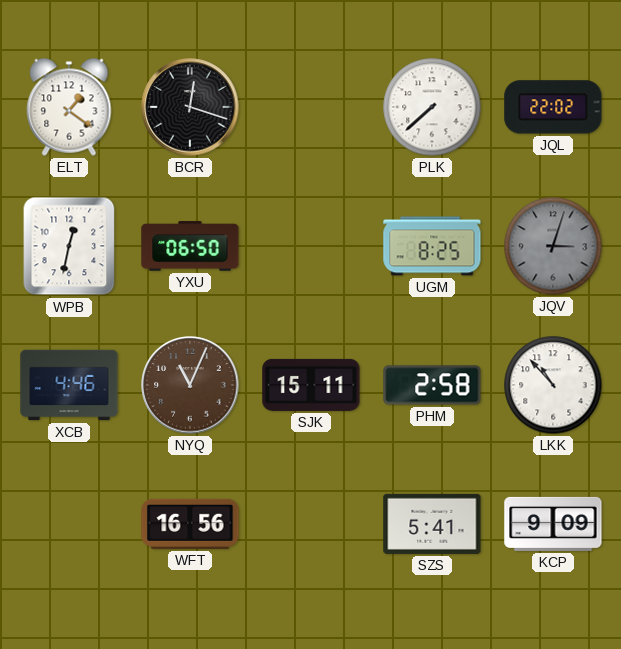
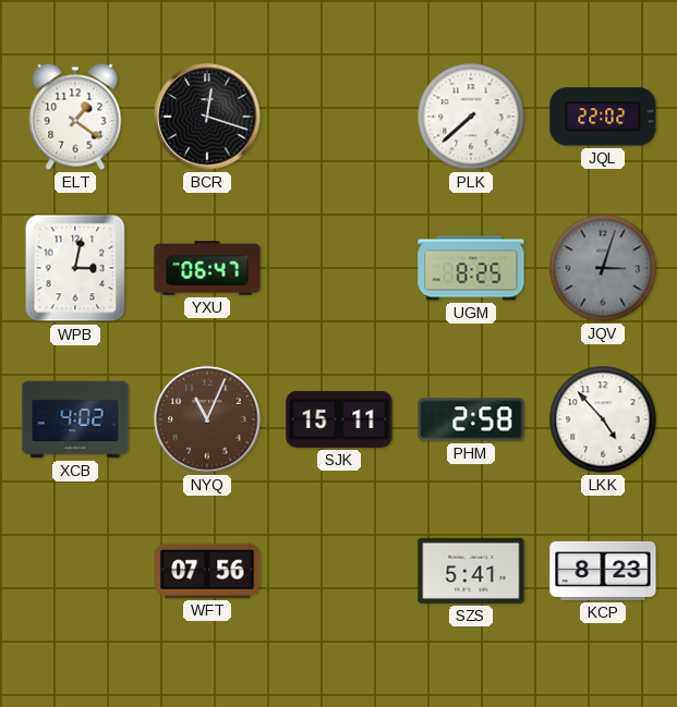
WPB: 12:32 -> 3:02
YXU: 06:50 -> 06:47
XCB: 4:46 -> 4:02
LKK: 10:53 -> 4:53
WFT: 16:56 -> 07:56
KCP: 9:09 -> 8:23
